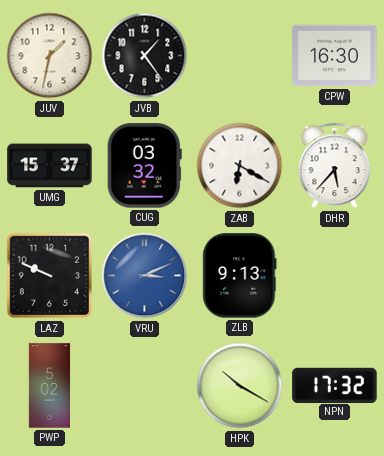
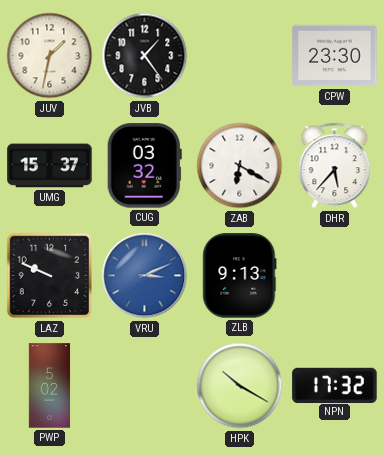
CPW: 16:30 -> 23:30
